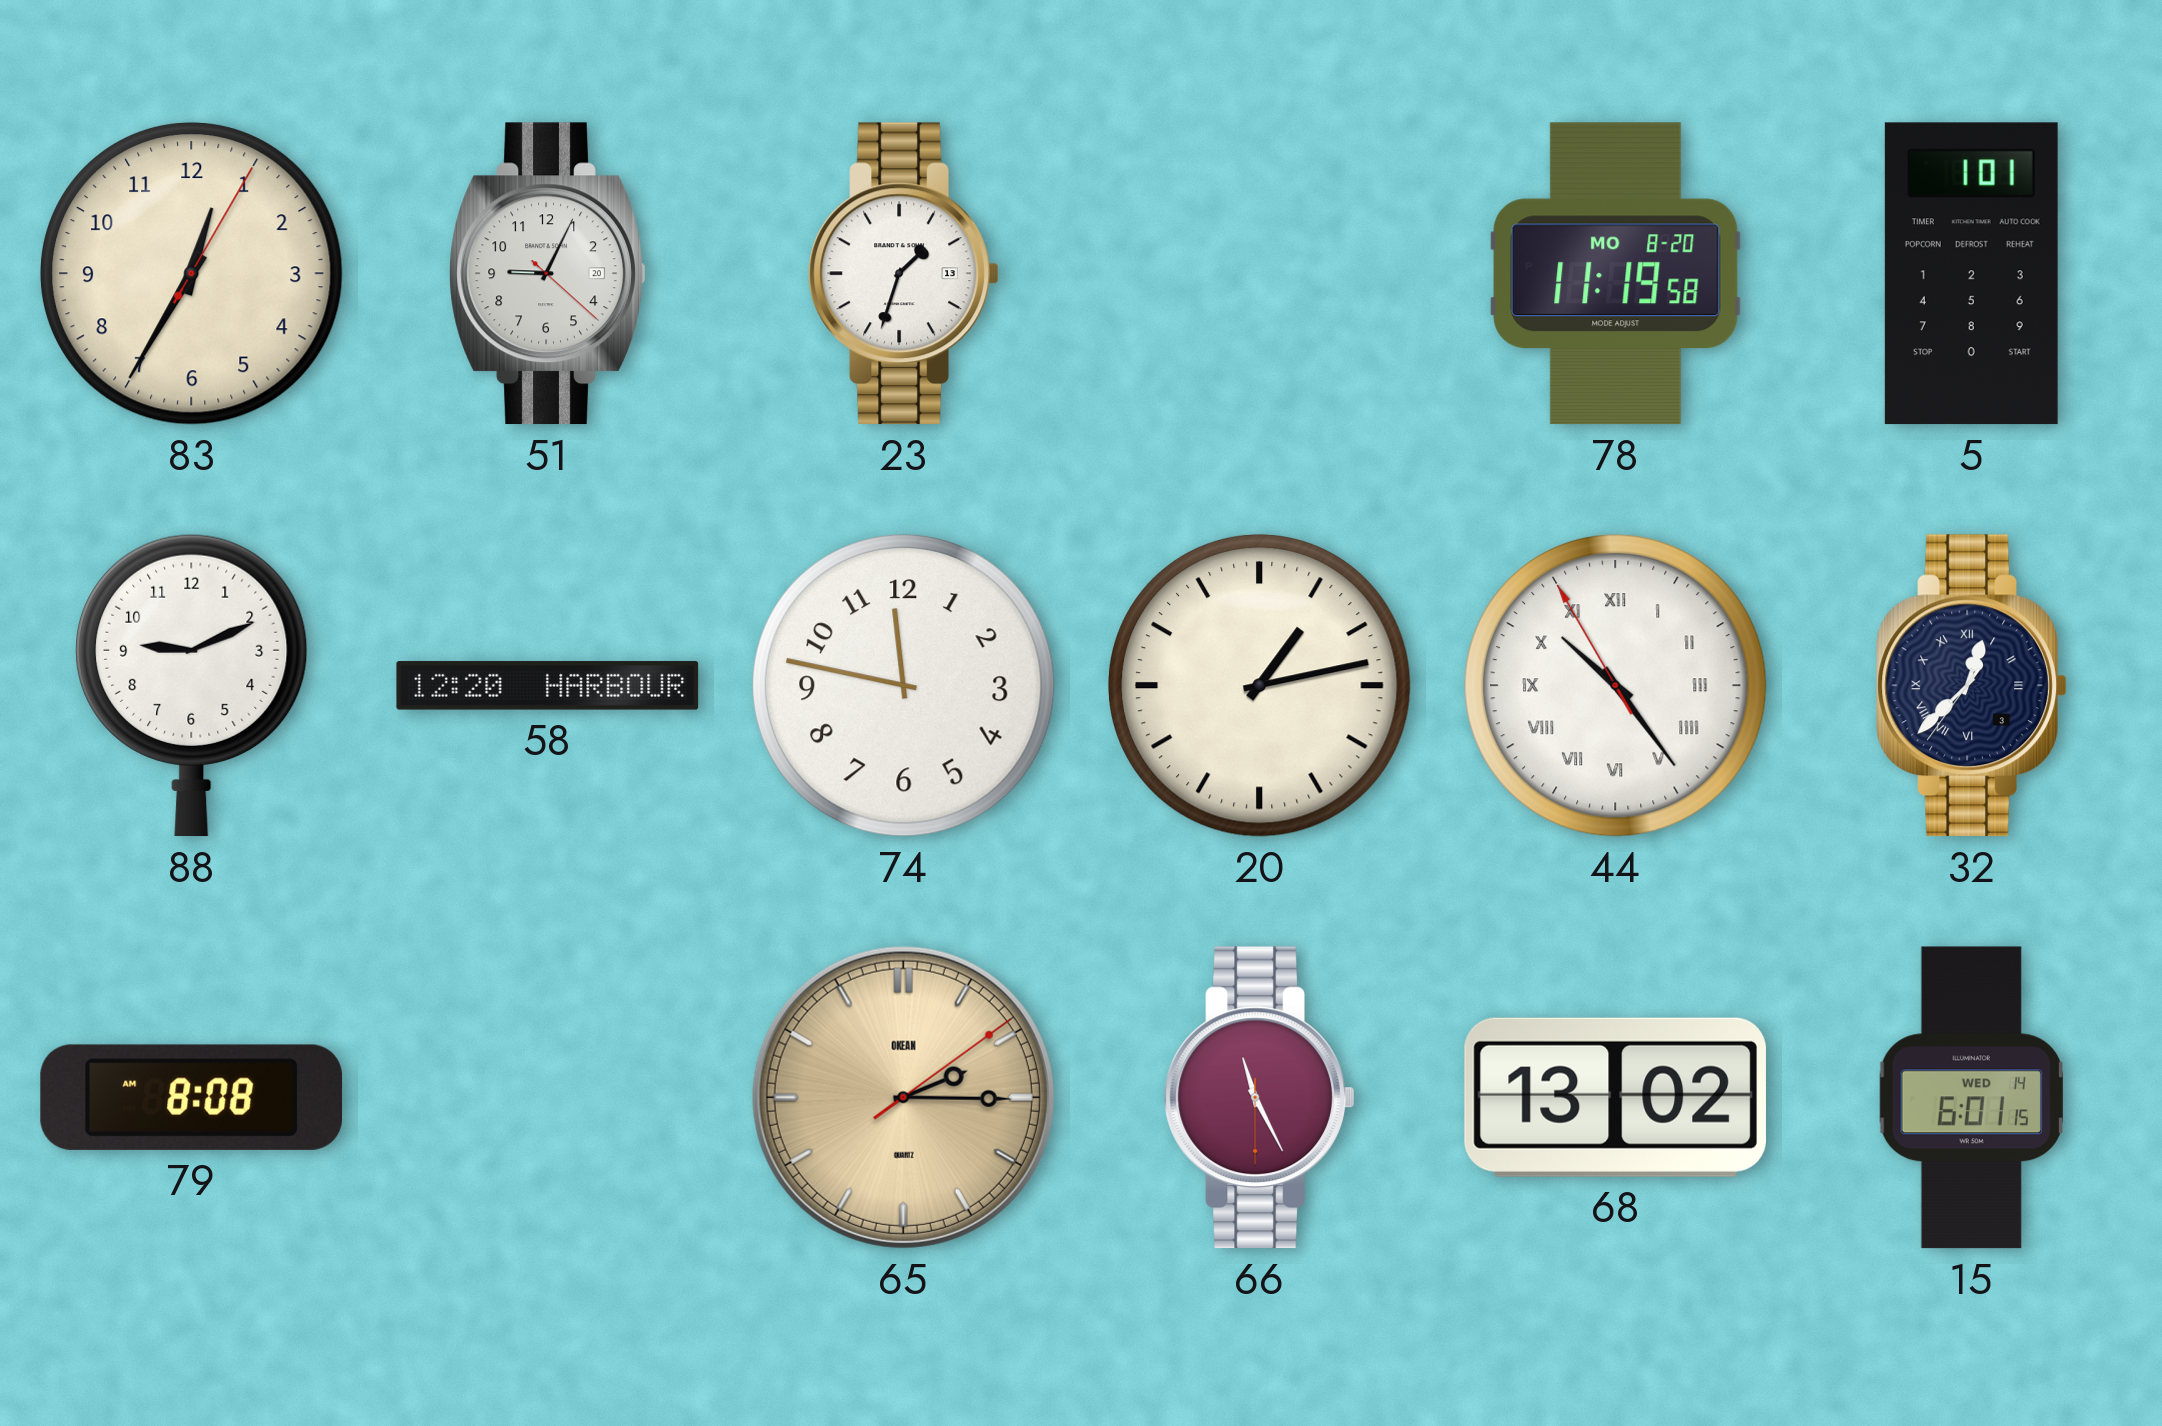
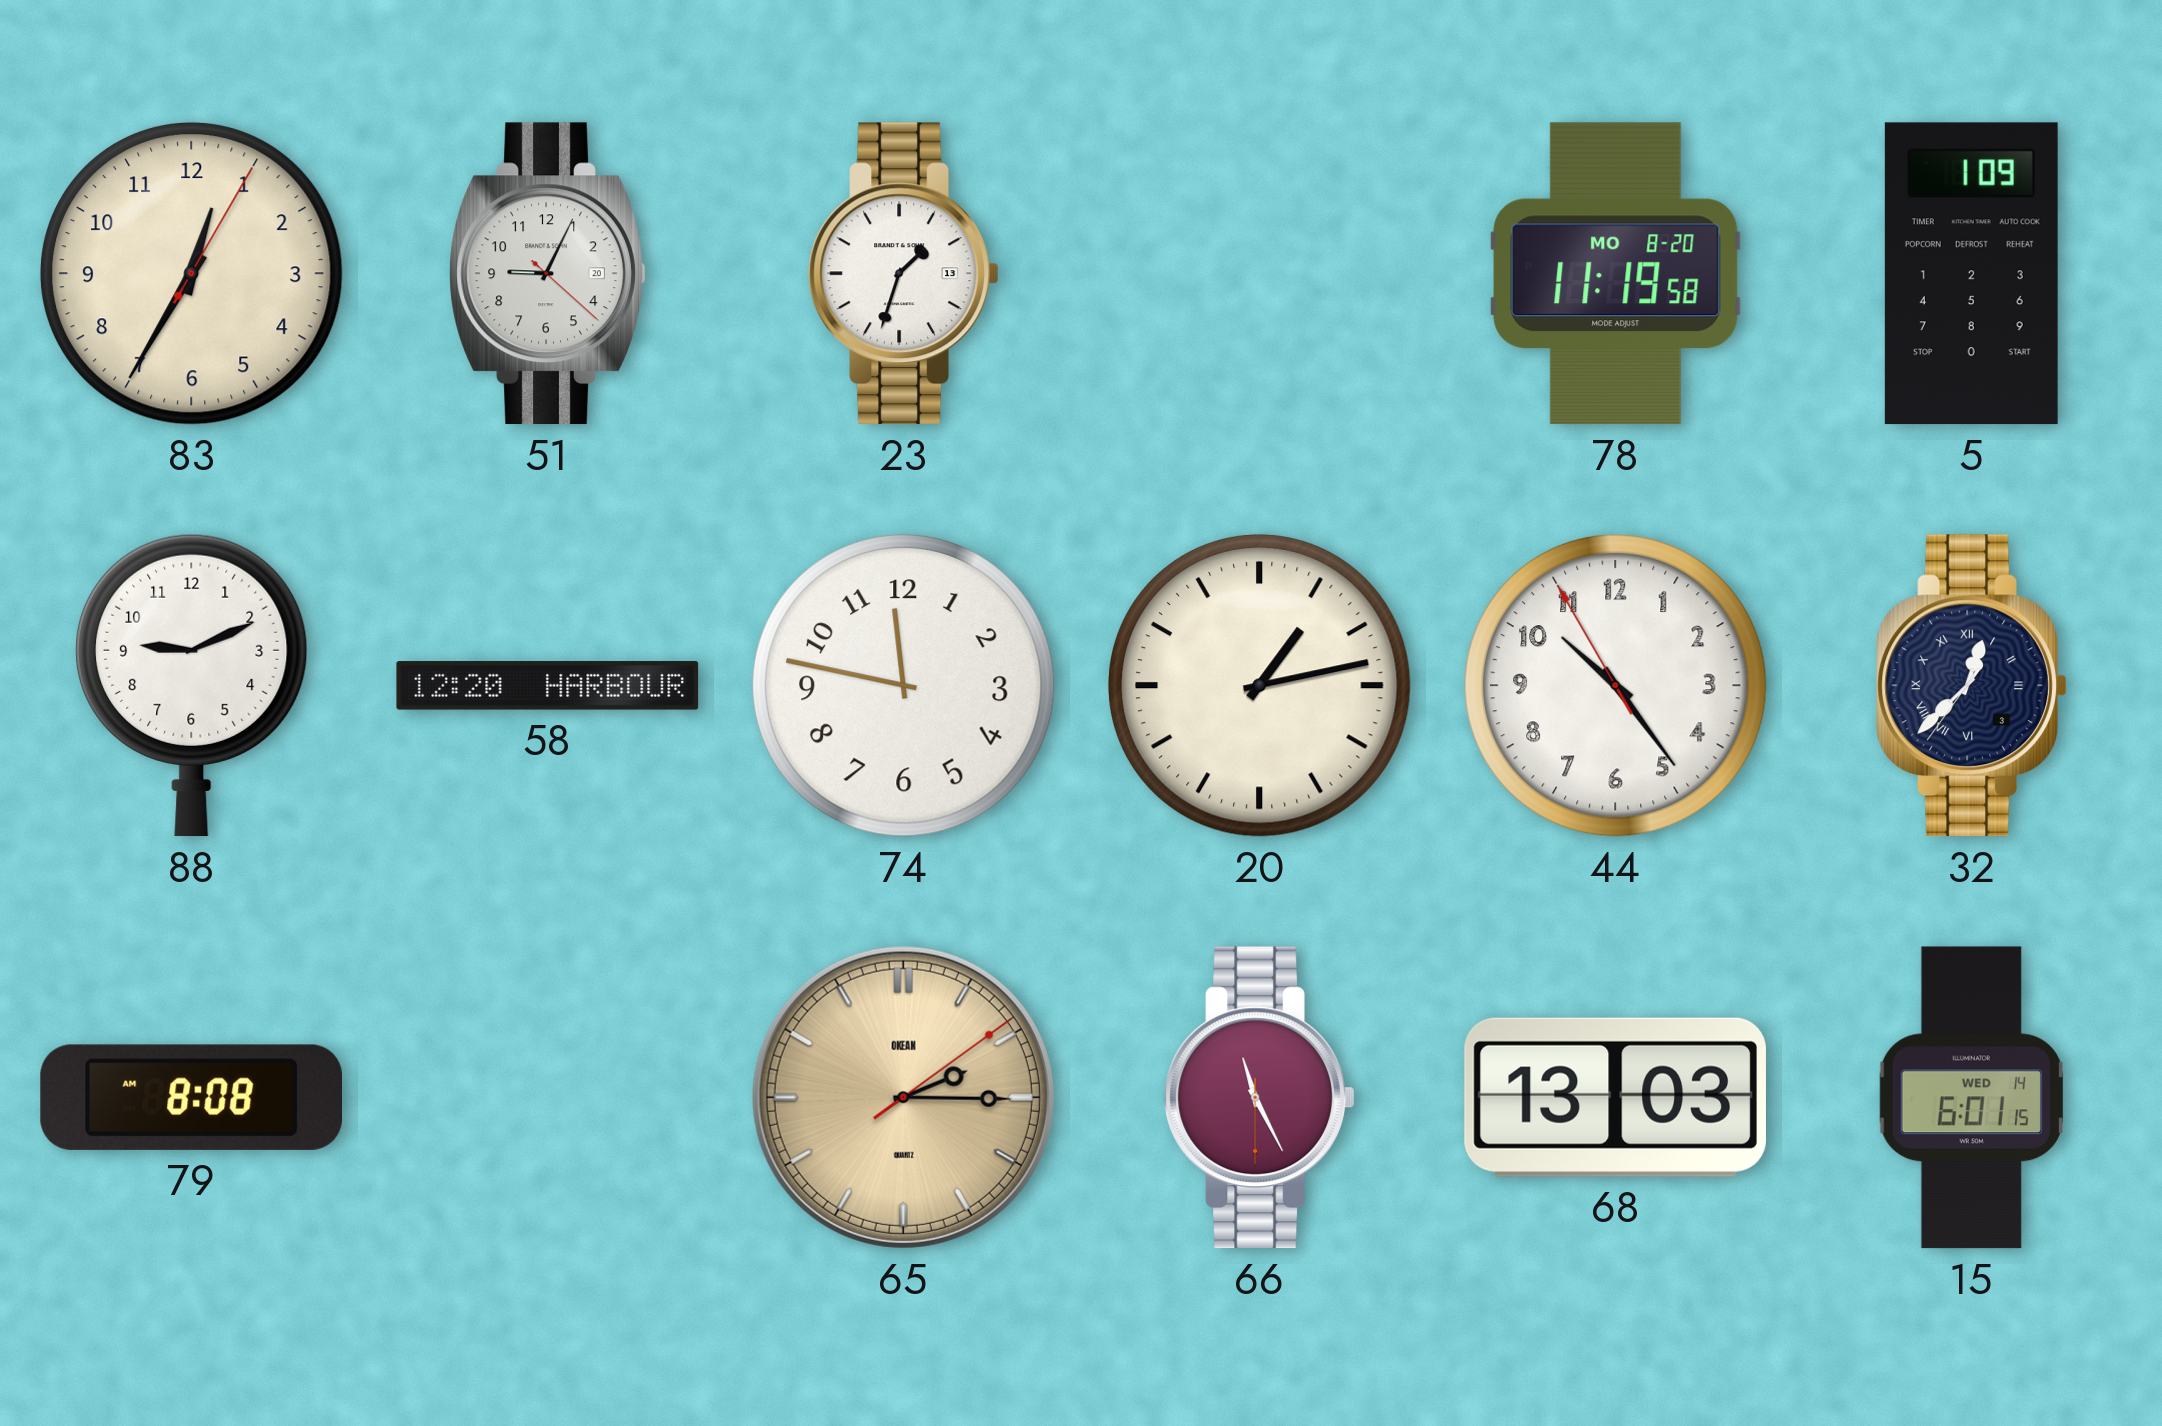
5: 1:01 -> 1:09
44 numerals: Roman -> Arabic
68: 13:02 -> 13:03
